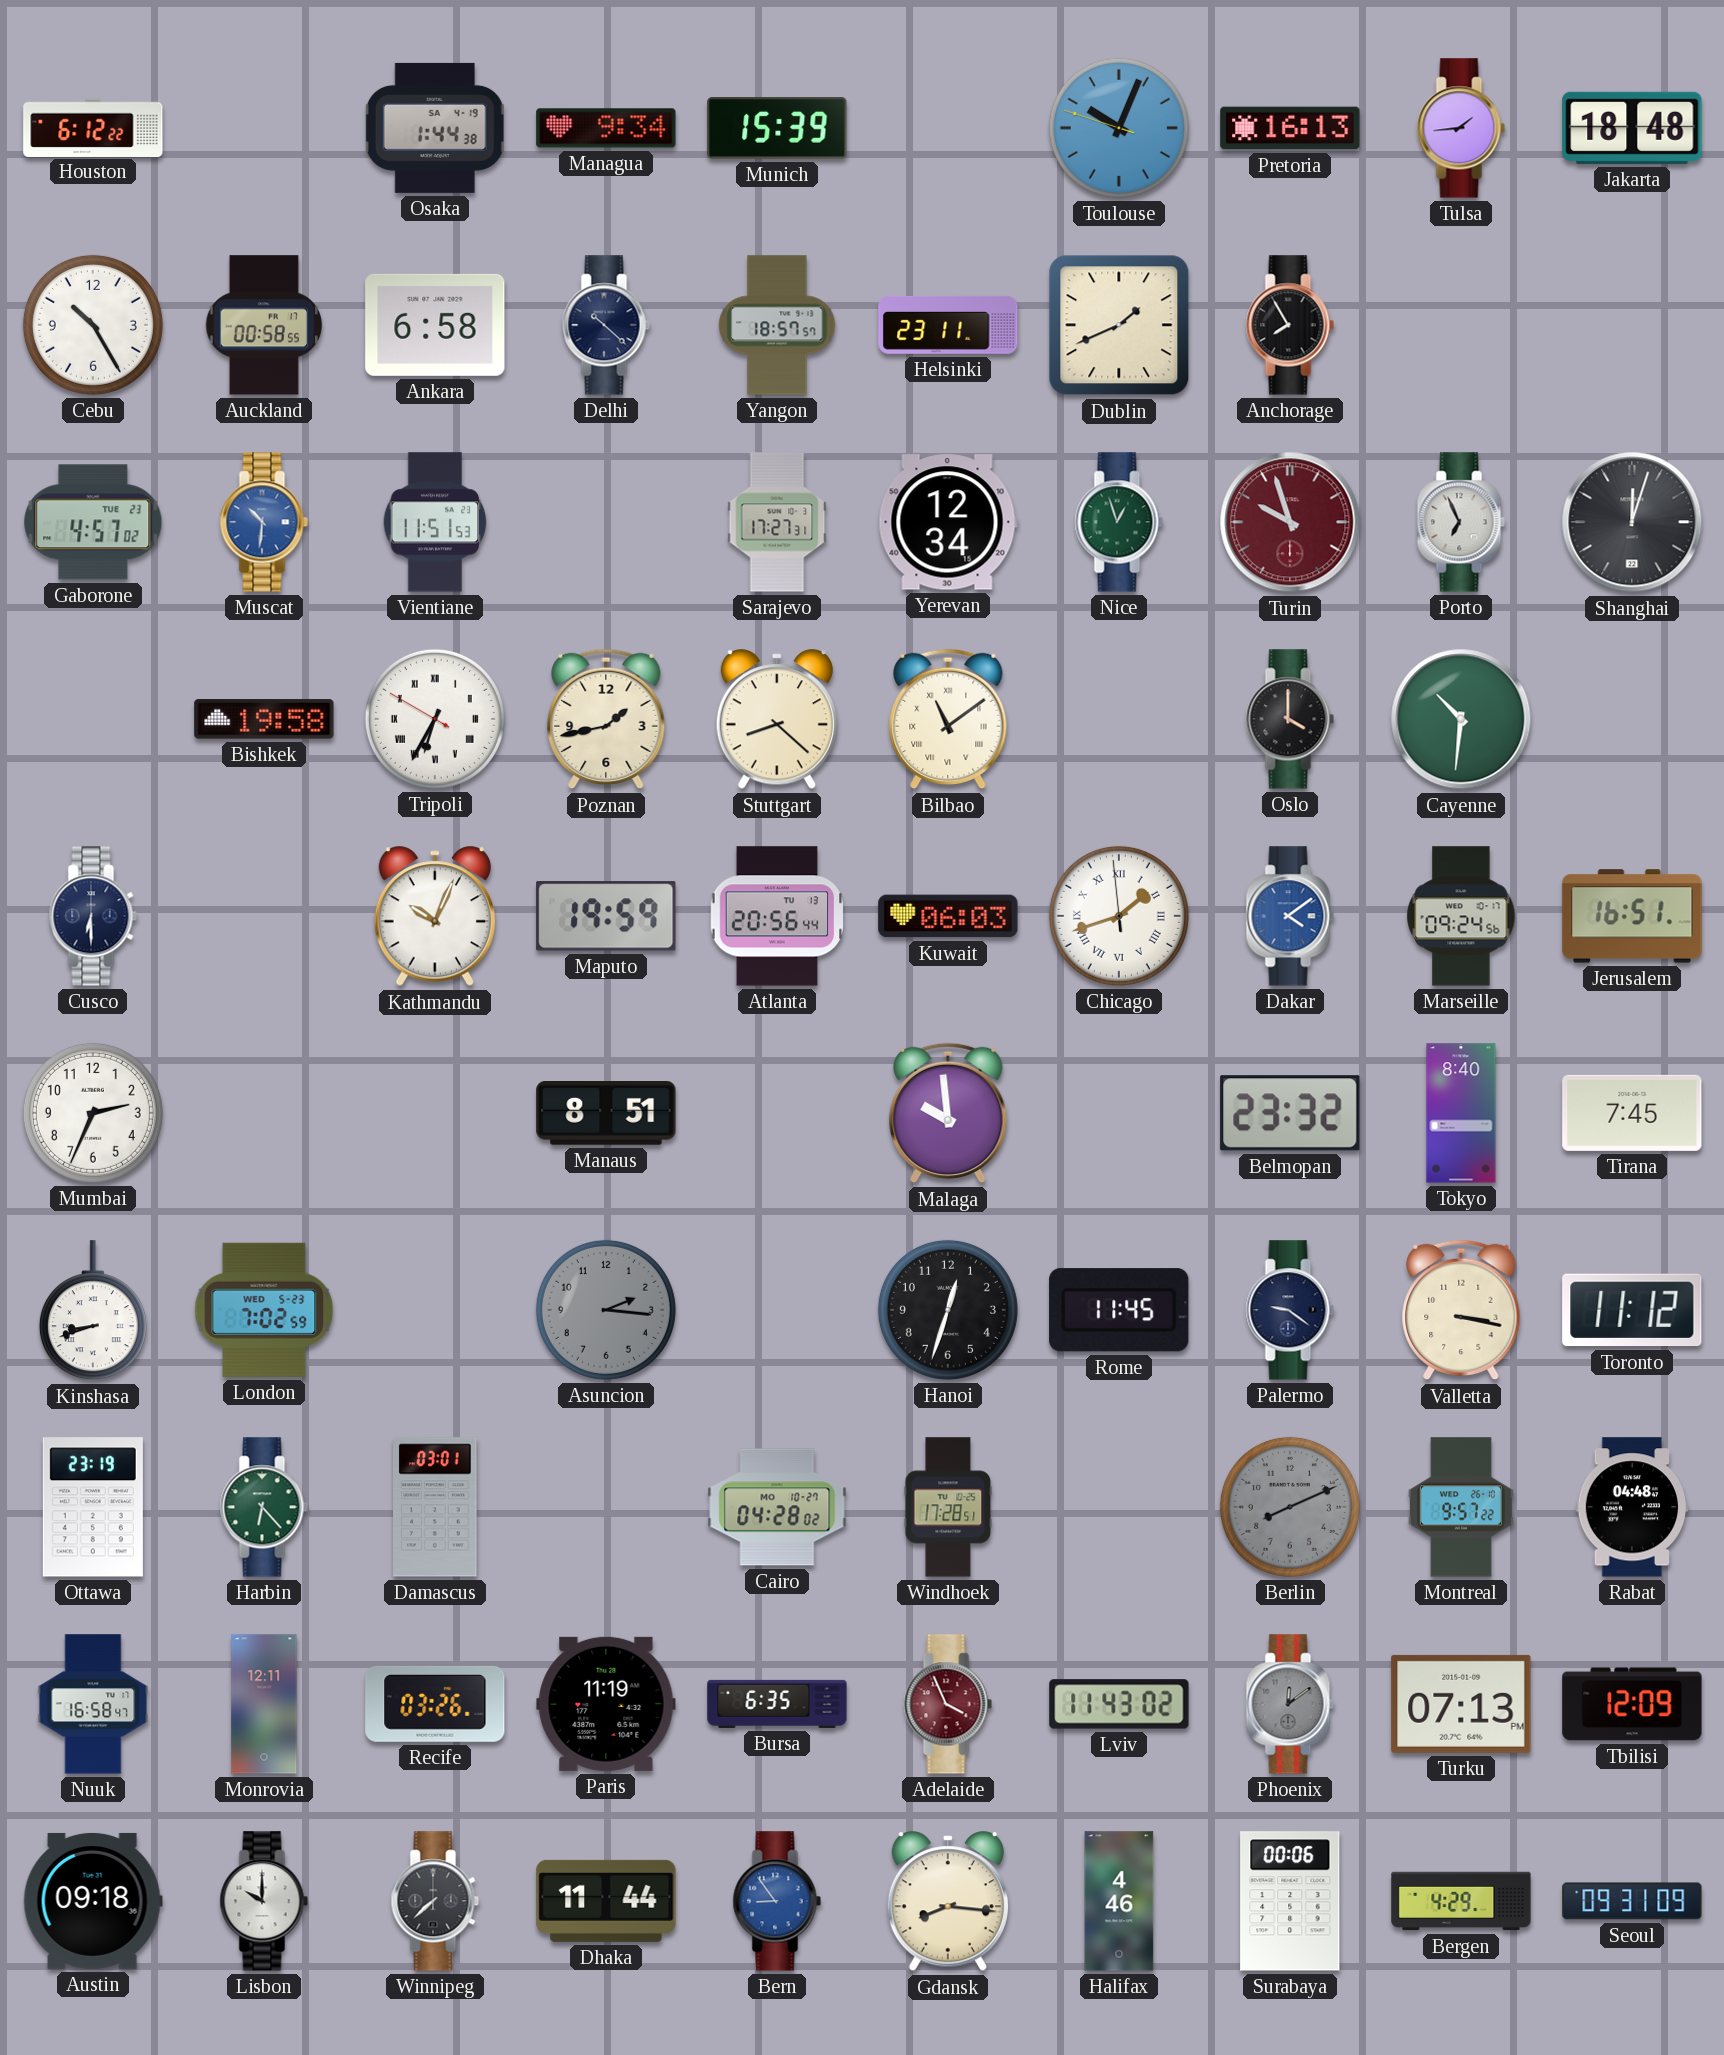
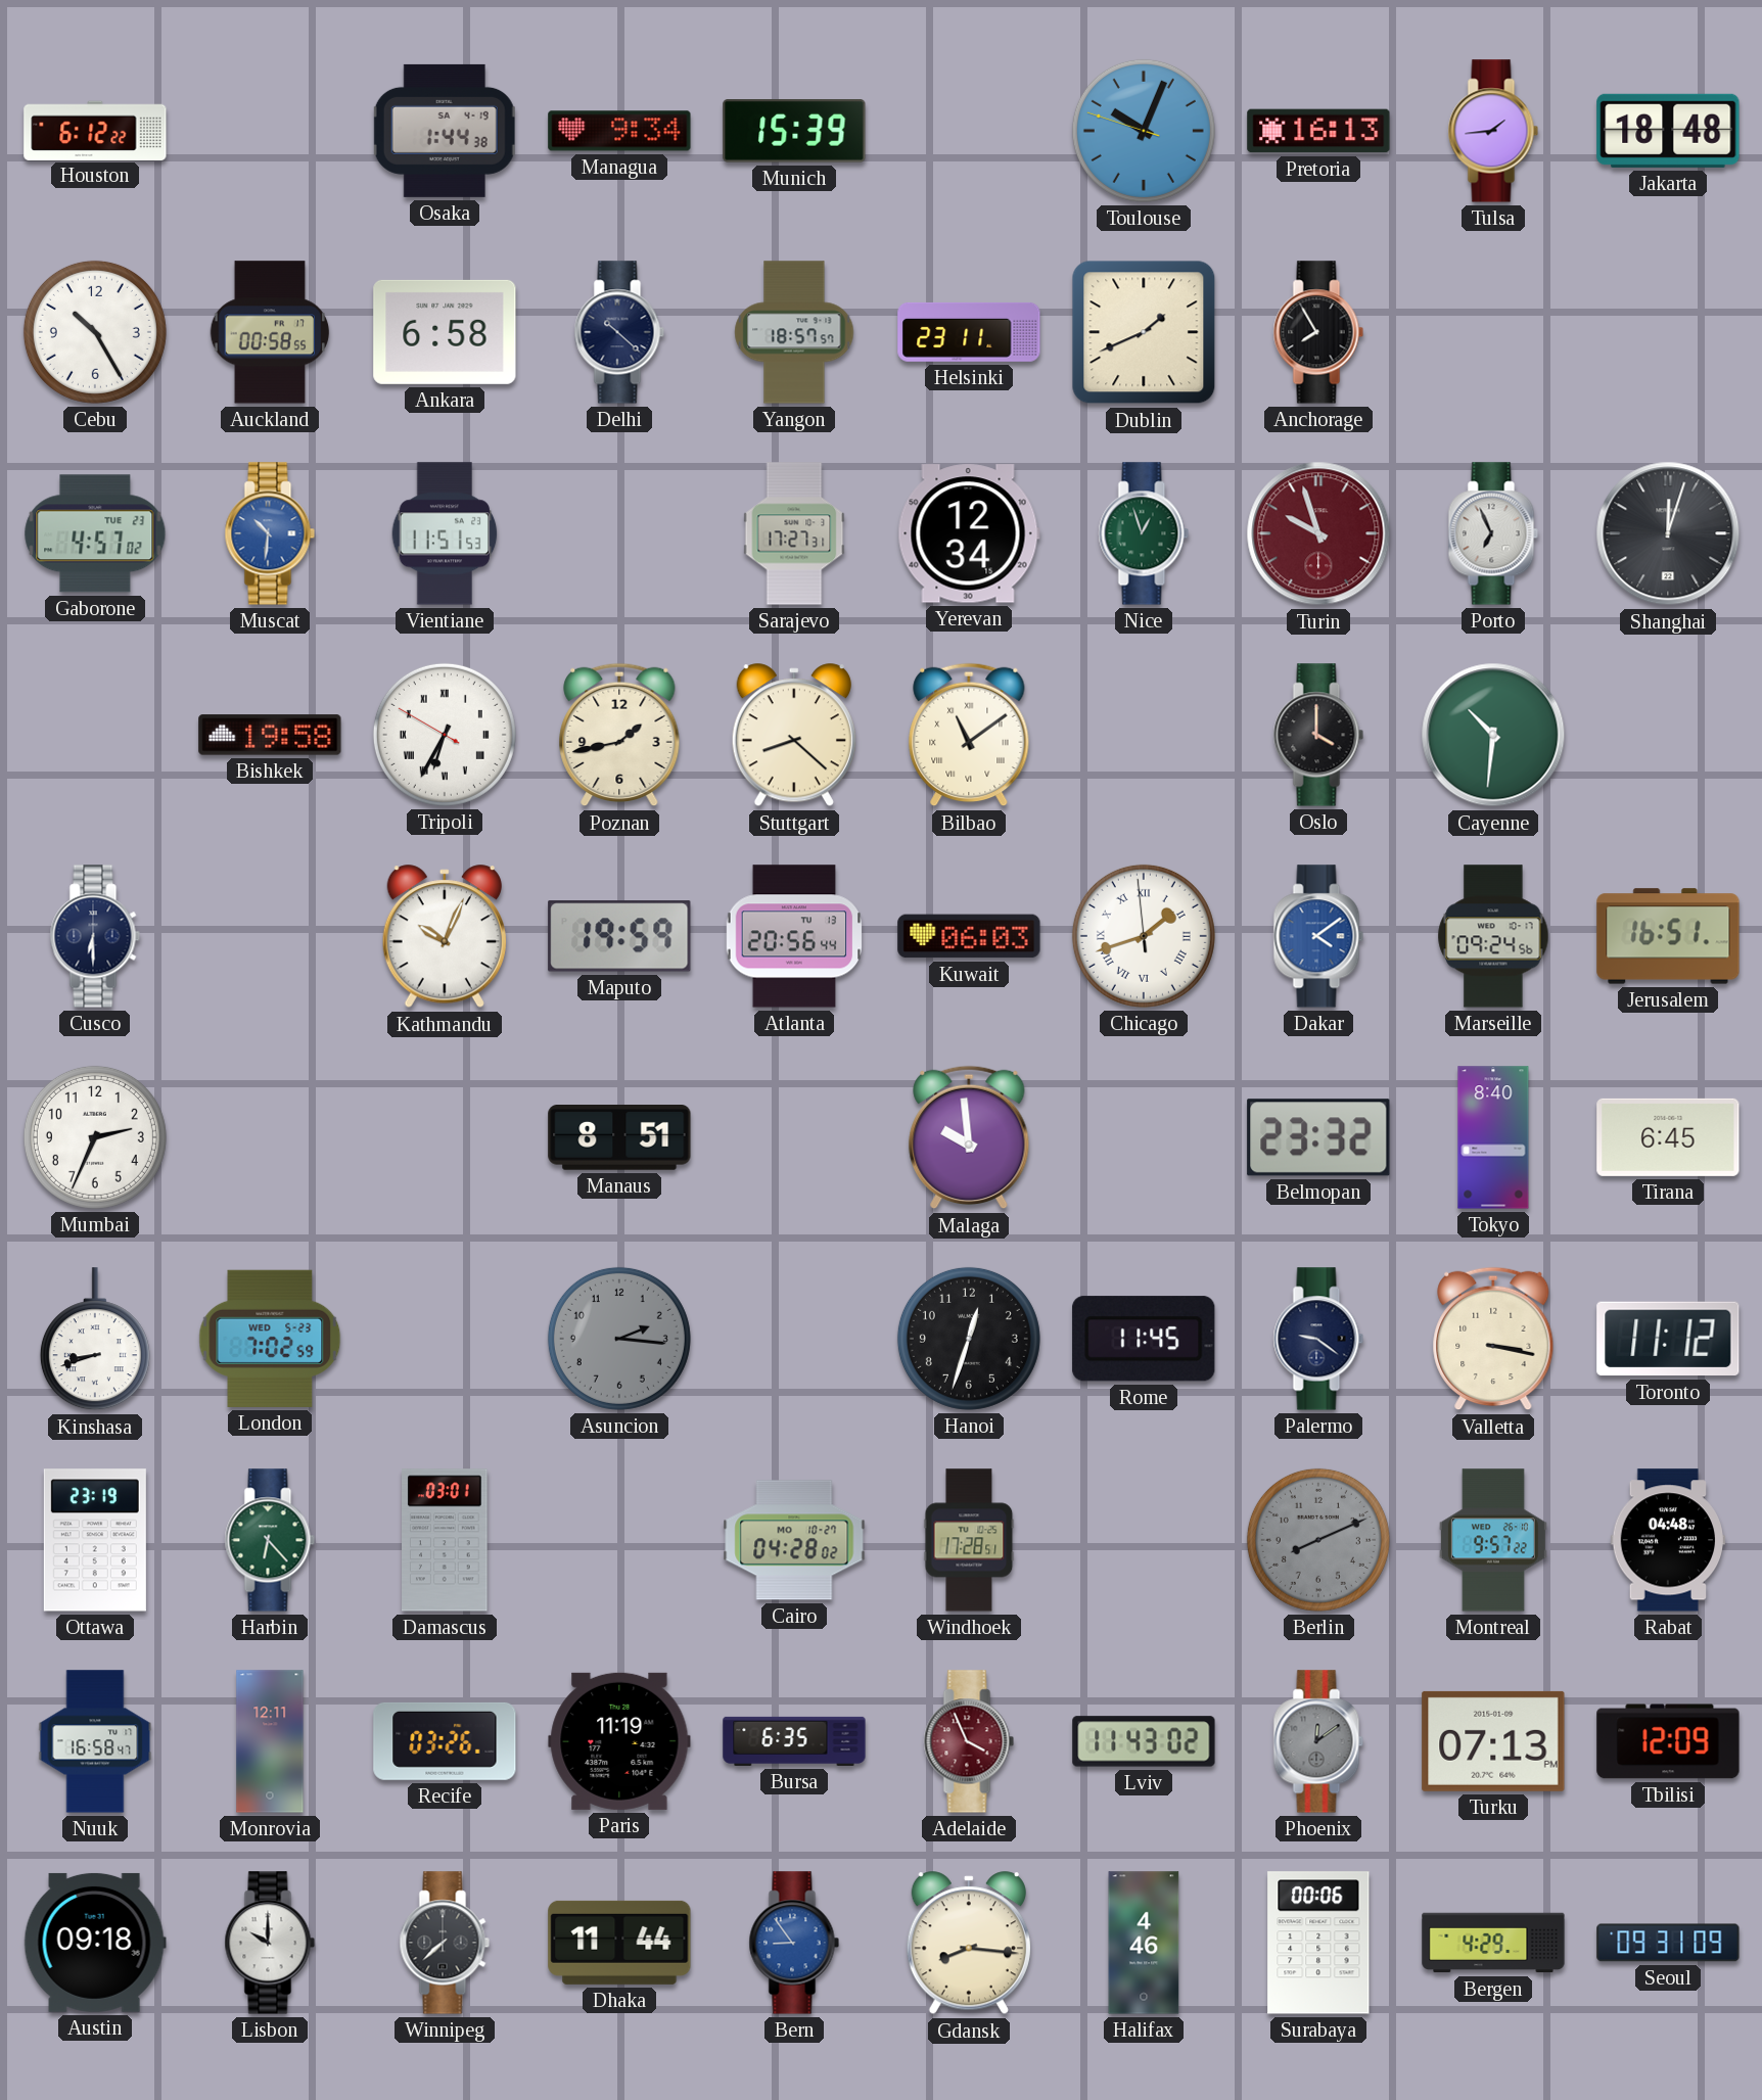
Tirana: 7:45 -> 6:45
